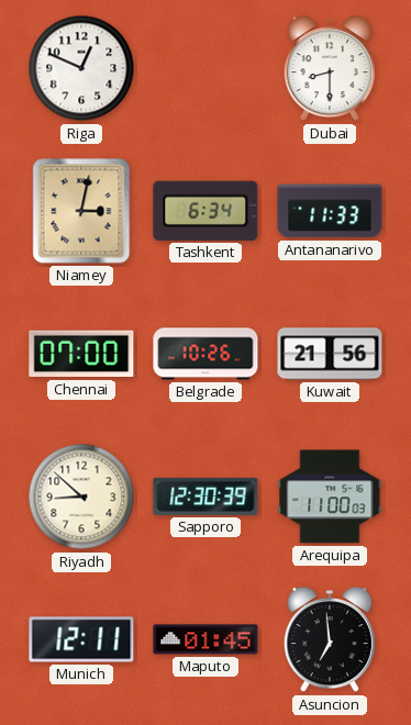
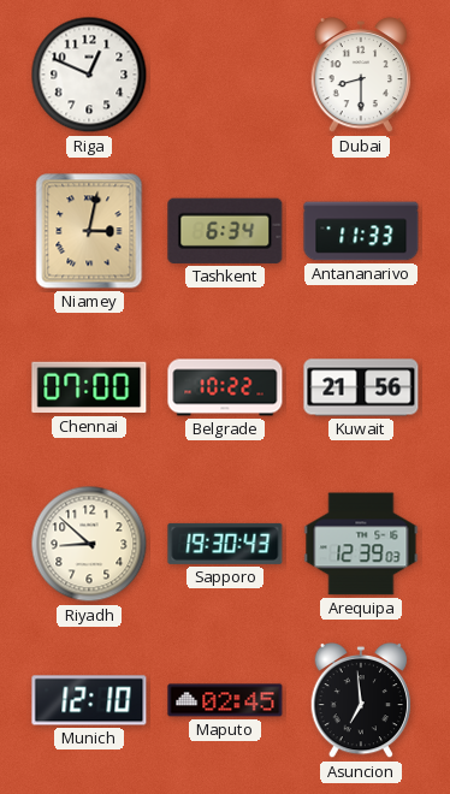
Belgrade: 10:26 -> 10:22
Sapporo: 12:30 -> 19:30
Arequipa: 11:00 -> 12:39
Munich: 12:11 -> 12:10
Maputo: 01:45 -> 02:45
